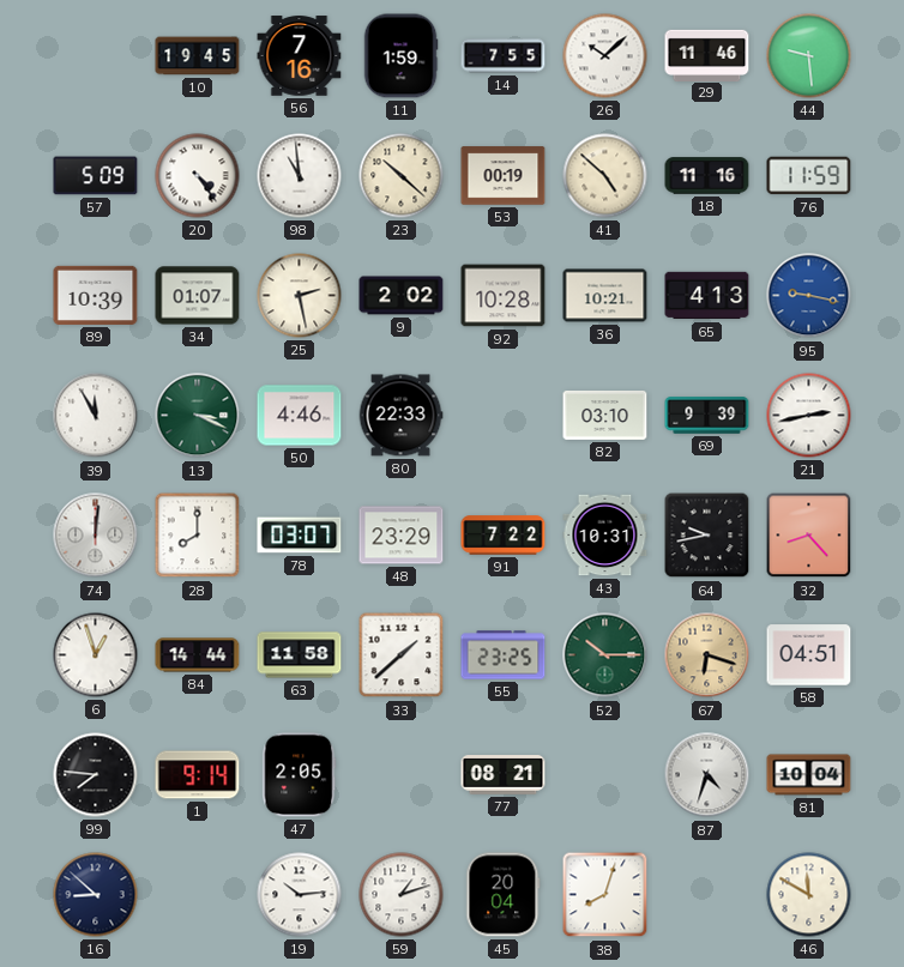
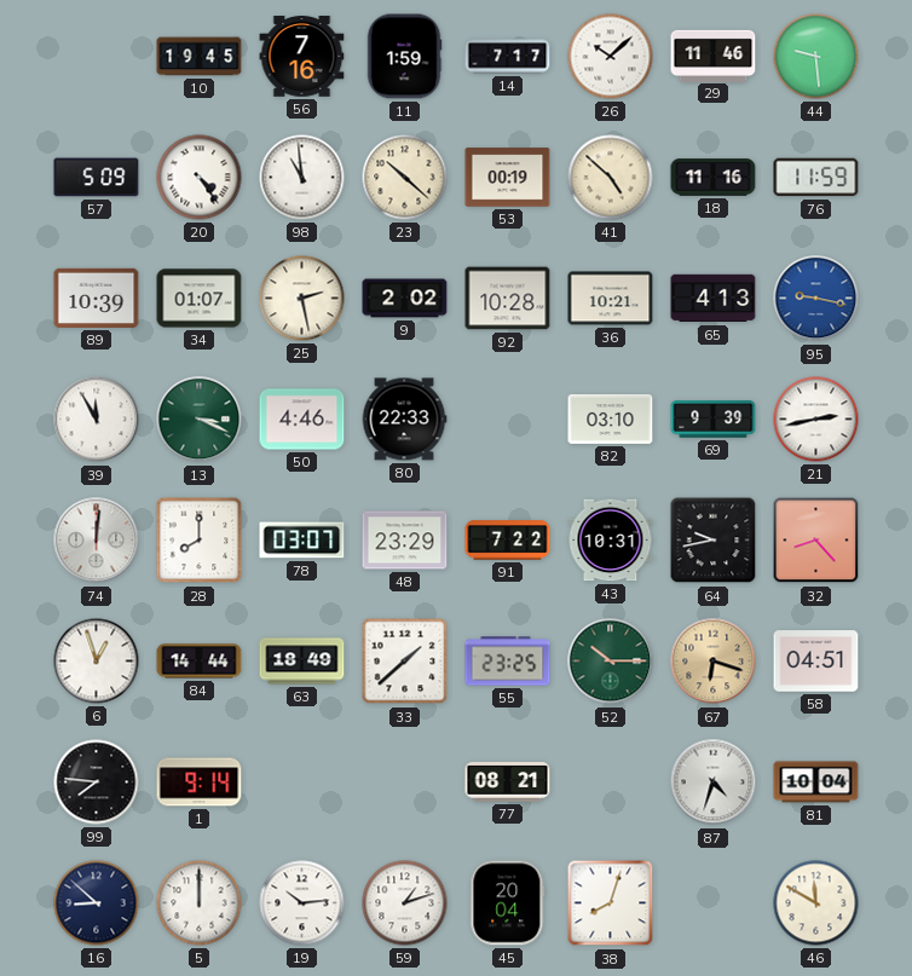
14: 7:55 -> 7:17
63: 11:58 -> 18:49
47: 2:05 -> none
5: none -> 12:00
